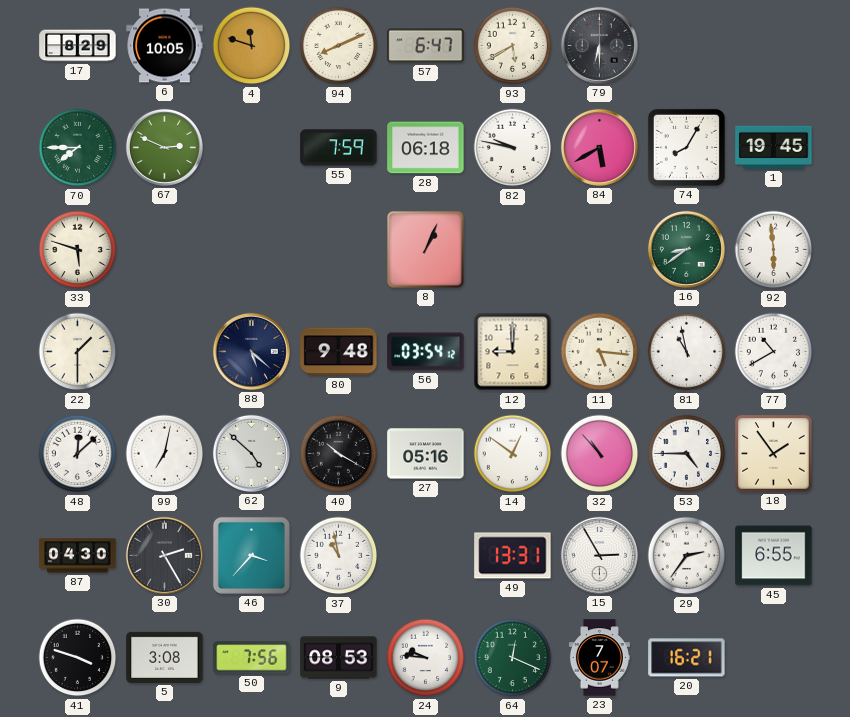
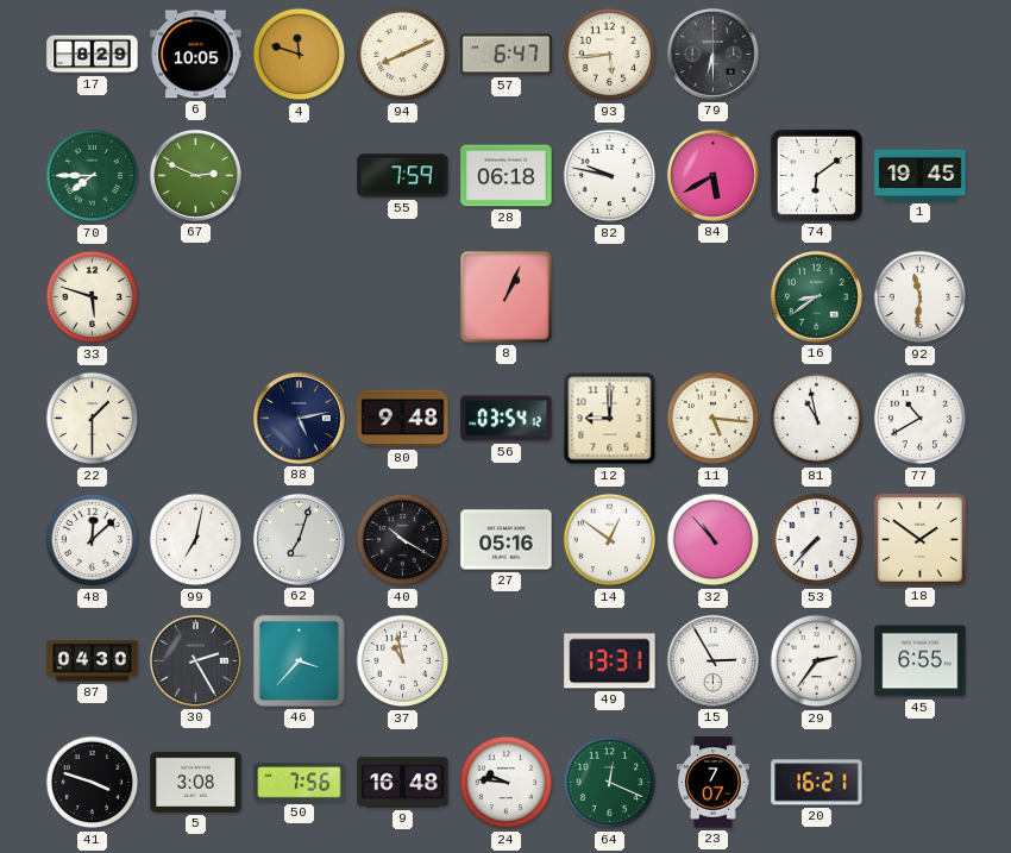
93: 5:40 -> 5:44
74: 8:05 -> 6:09
92: 5:59 -> 11:31
88: 5:22 -> 5:13
62: 4:52 -> 7:03
53: 4:45 -> 7:37
18: 1:54 -> 1:51
9: 08:53 -> 16:48
